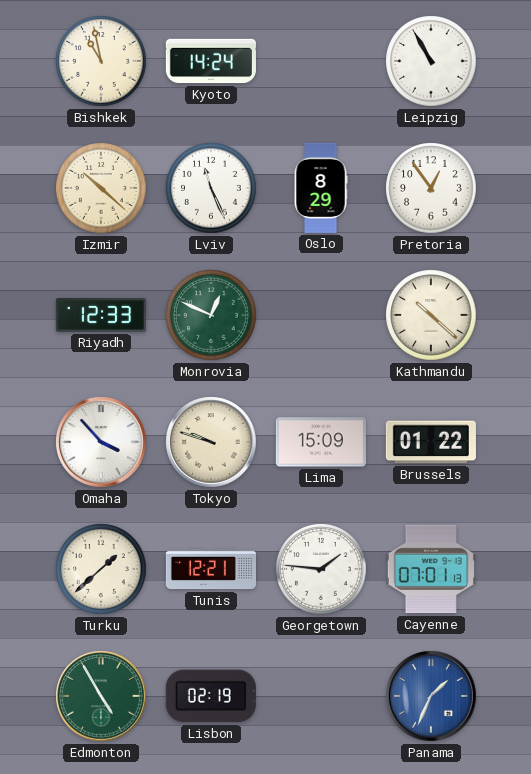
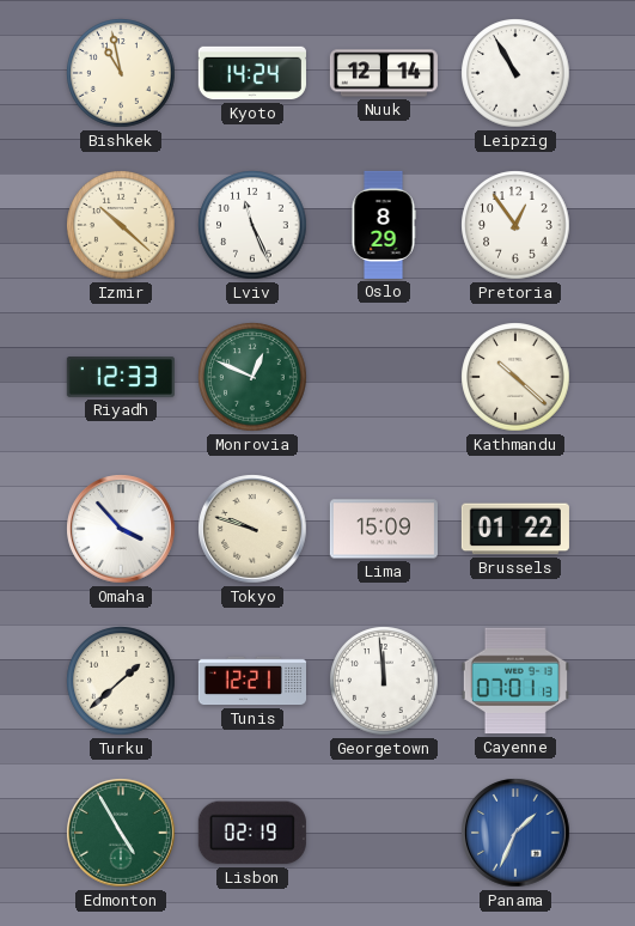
Nuuk: none -> 12:14
Georgetown: 1:46 -> 11:59
